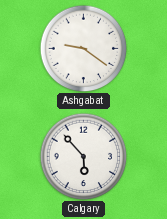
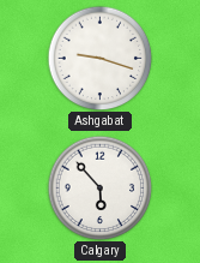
Ashgabat: 9:21 -> 9:18
